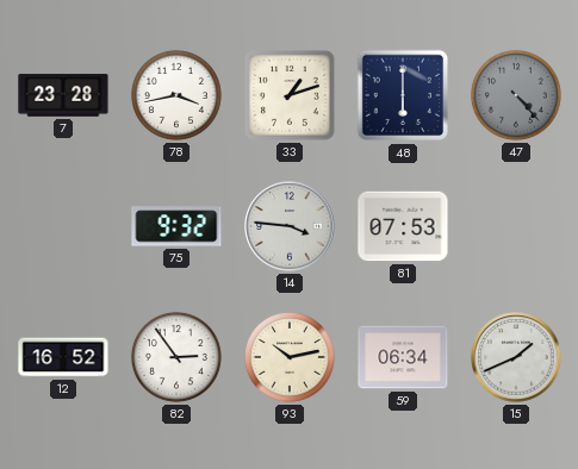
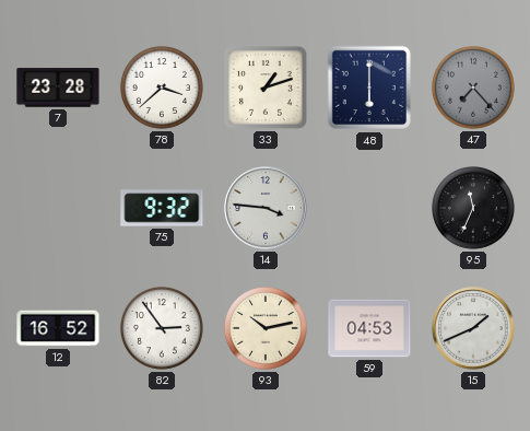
78: 3:43 -> 3:38
47: 4:23 -> 7:23
81: 07:53 -> none
95: none -> 11:34
59: 06:34 -> 04:53
